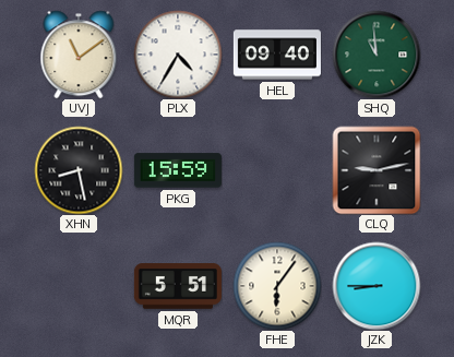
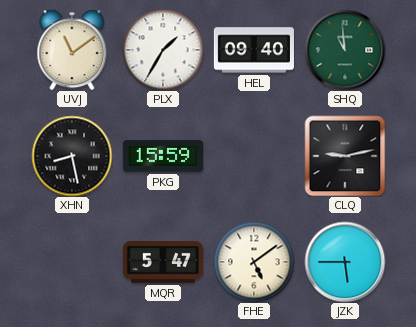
PLX: 4:35 -> 1:35
MQR: 5:51 -> 5:47
FHE: 6:06 -> 5:09
JZK: 8:45 -> 5:45
